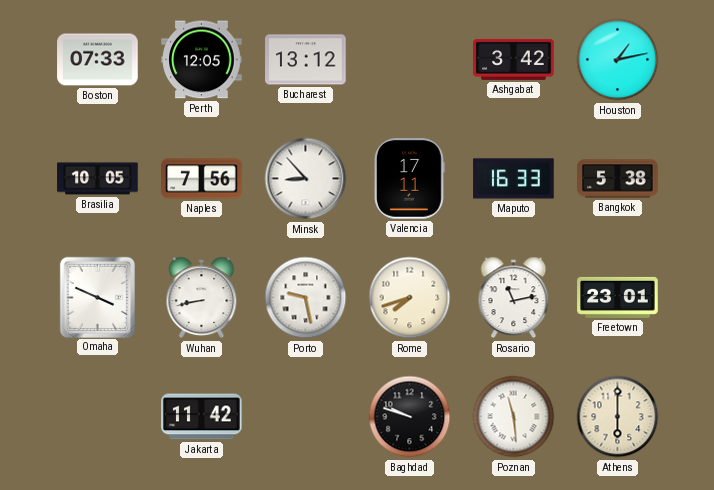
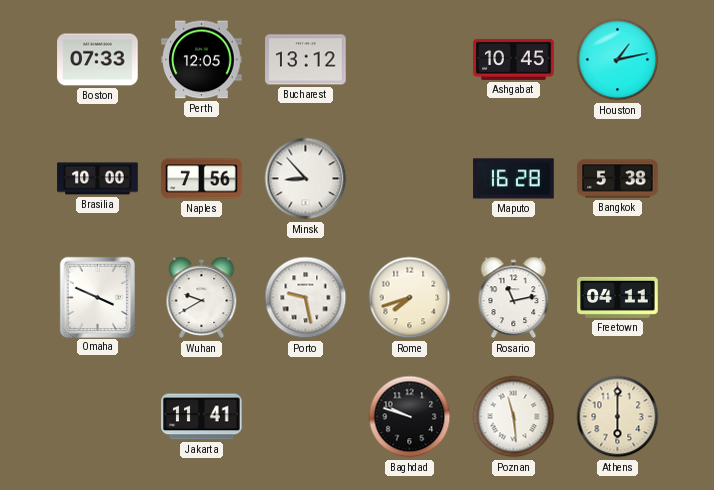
Ashgabat: 3:42 -> 10:45
Brasilia: 10:05 -> 10:00
Valencia: 17:11 -> none
Maputo: 16:33 -> 16:28
Wuhan: 8:43 -> 9:40
Freetown: 23:01 -> 04:11
Jakarta: 11:42 -> 11:41
